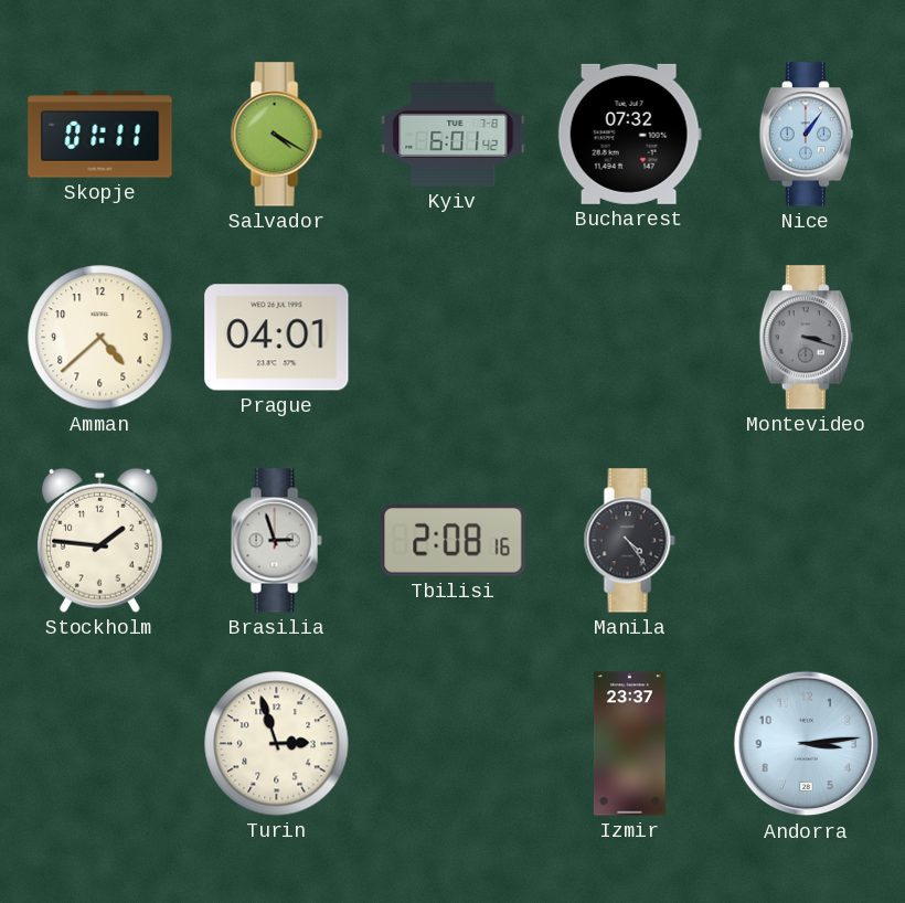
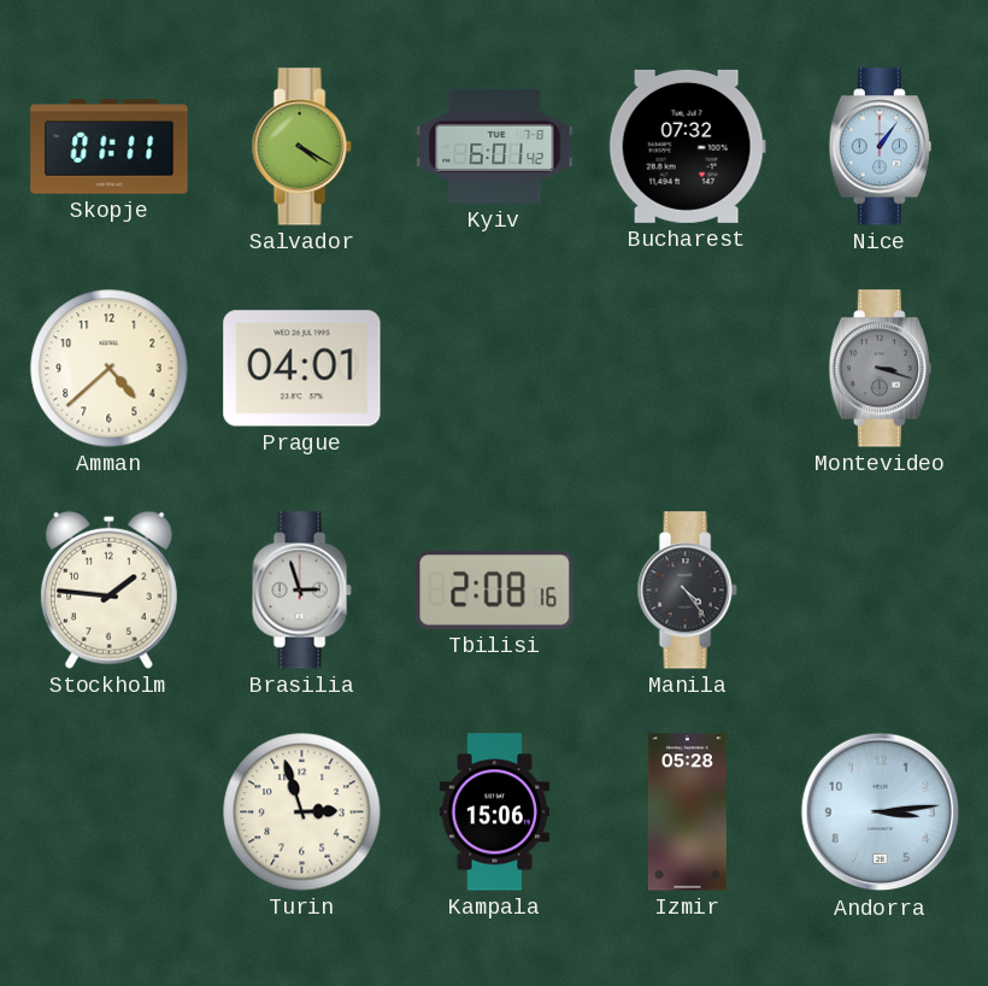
Kampala: none -> 15:06
Izmir: 23:37 -> 05:28
